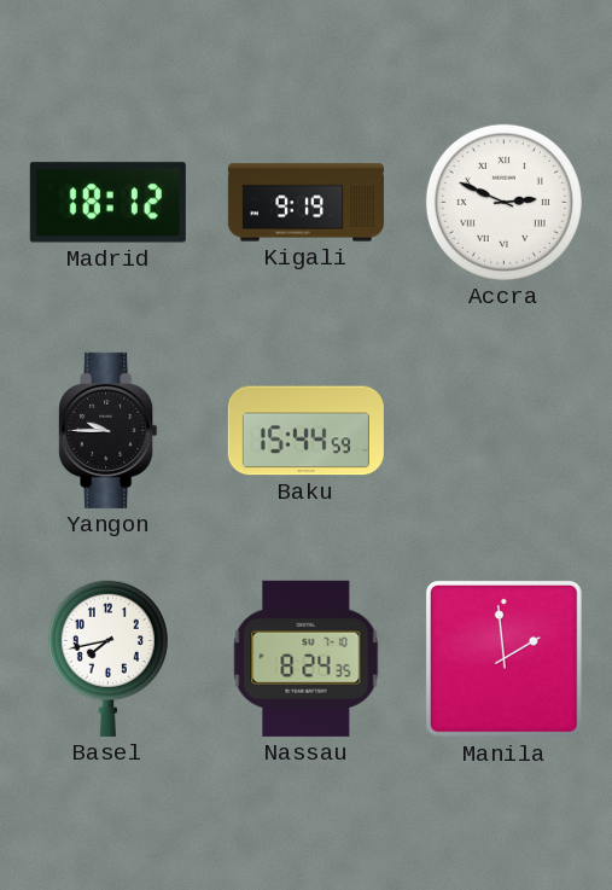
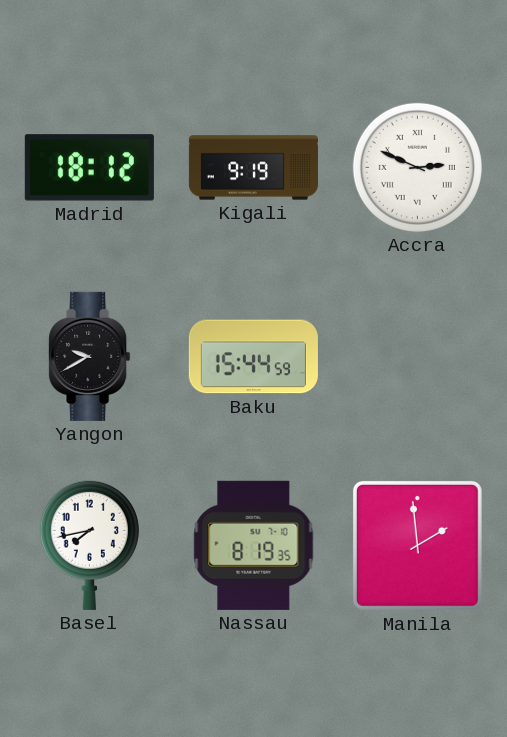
Yangon: 9:45 -> 9:40
Nassau: 8:24 -> 8:19
